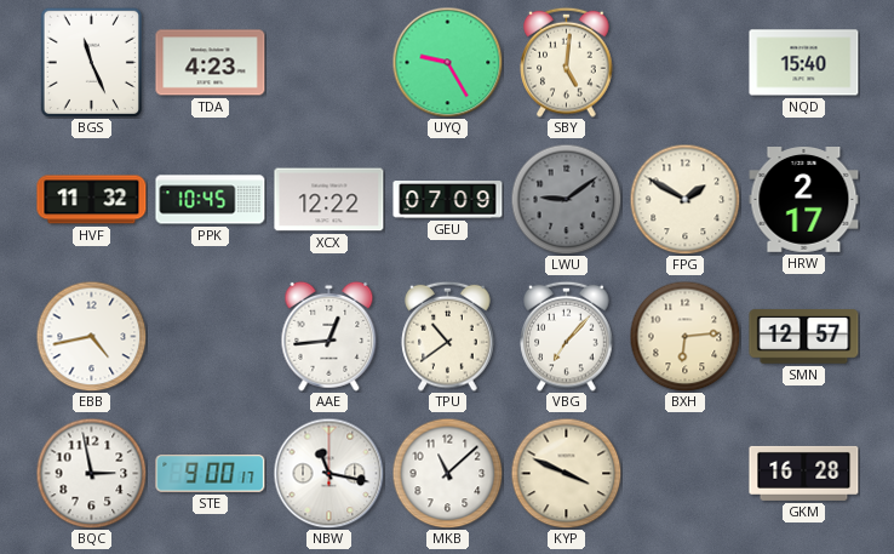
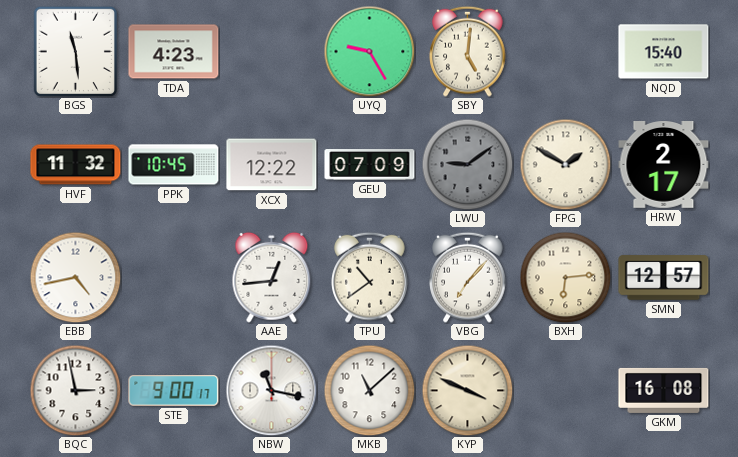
BGS: 11:26 -> 11:29
GKM: 16:28 -> 16:08
